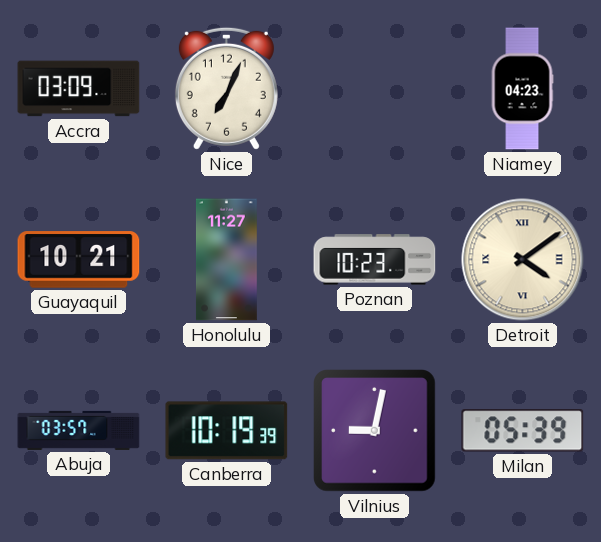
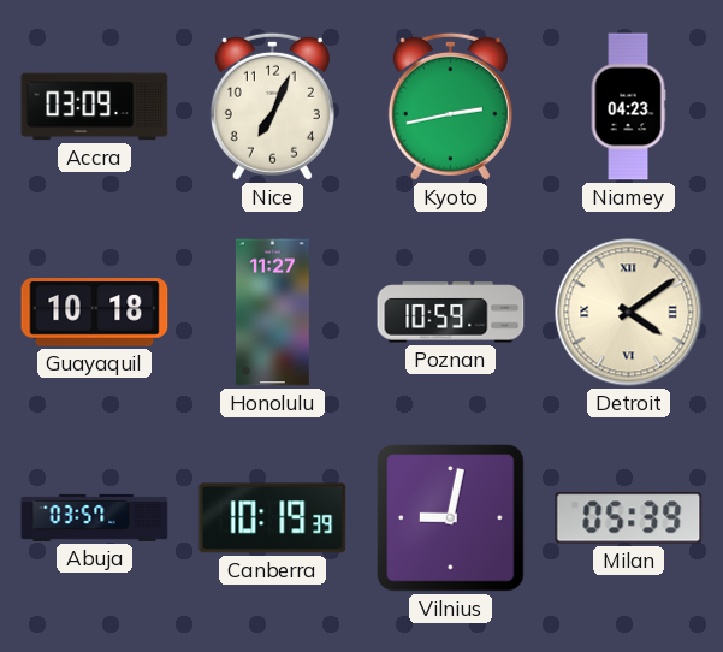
Kyoto: none -> 2:43
Guayaquil: 10:21 -> 10:18
Poznan: 10:23 -> 10:59
